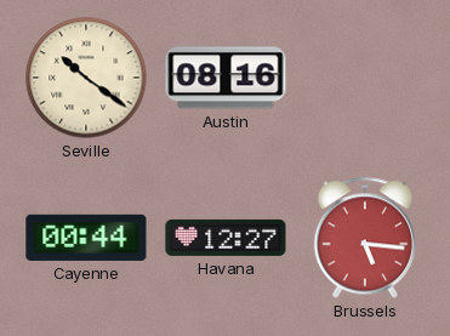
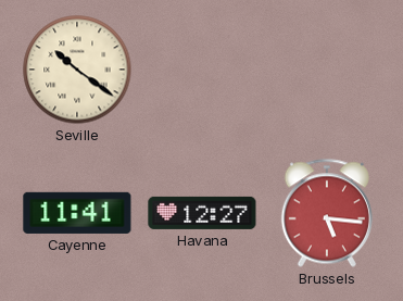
Austin: 08:16 -> none
Cayenne: 00:44 -> 11:41
